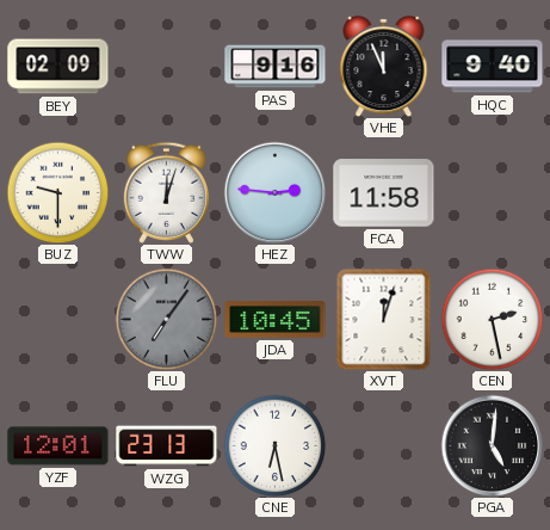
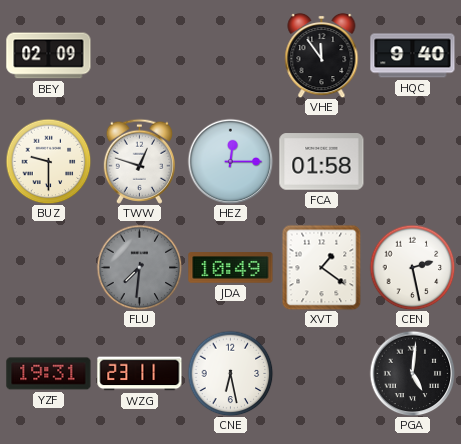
PAS: 9:16 -> none
VHE: 11:56 -> 11:54
TWW: 12:03 -> 12:48
HEZ: 2:46 -> 12:15
FCA: 11:58 -> 01:58
FLU: 7:06 -> 7:31
JDA: 10:45 -> 10:49
XVT: 12:03 -> 1:21
YZF: 12:01 -> 19:31
WZG: 23:13 -> 23:11
